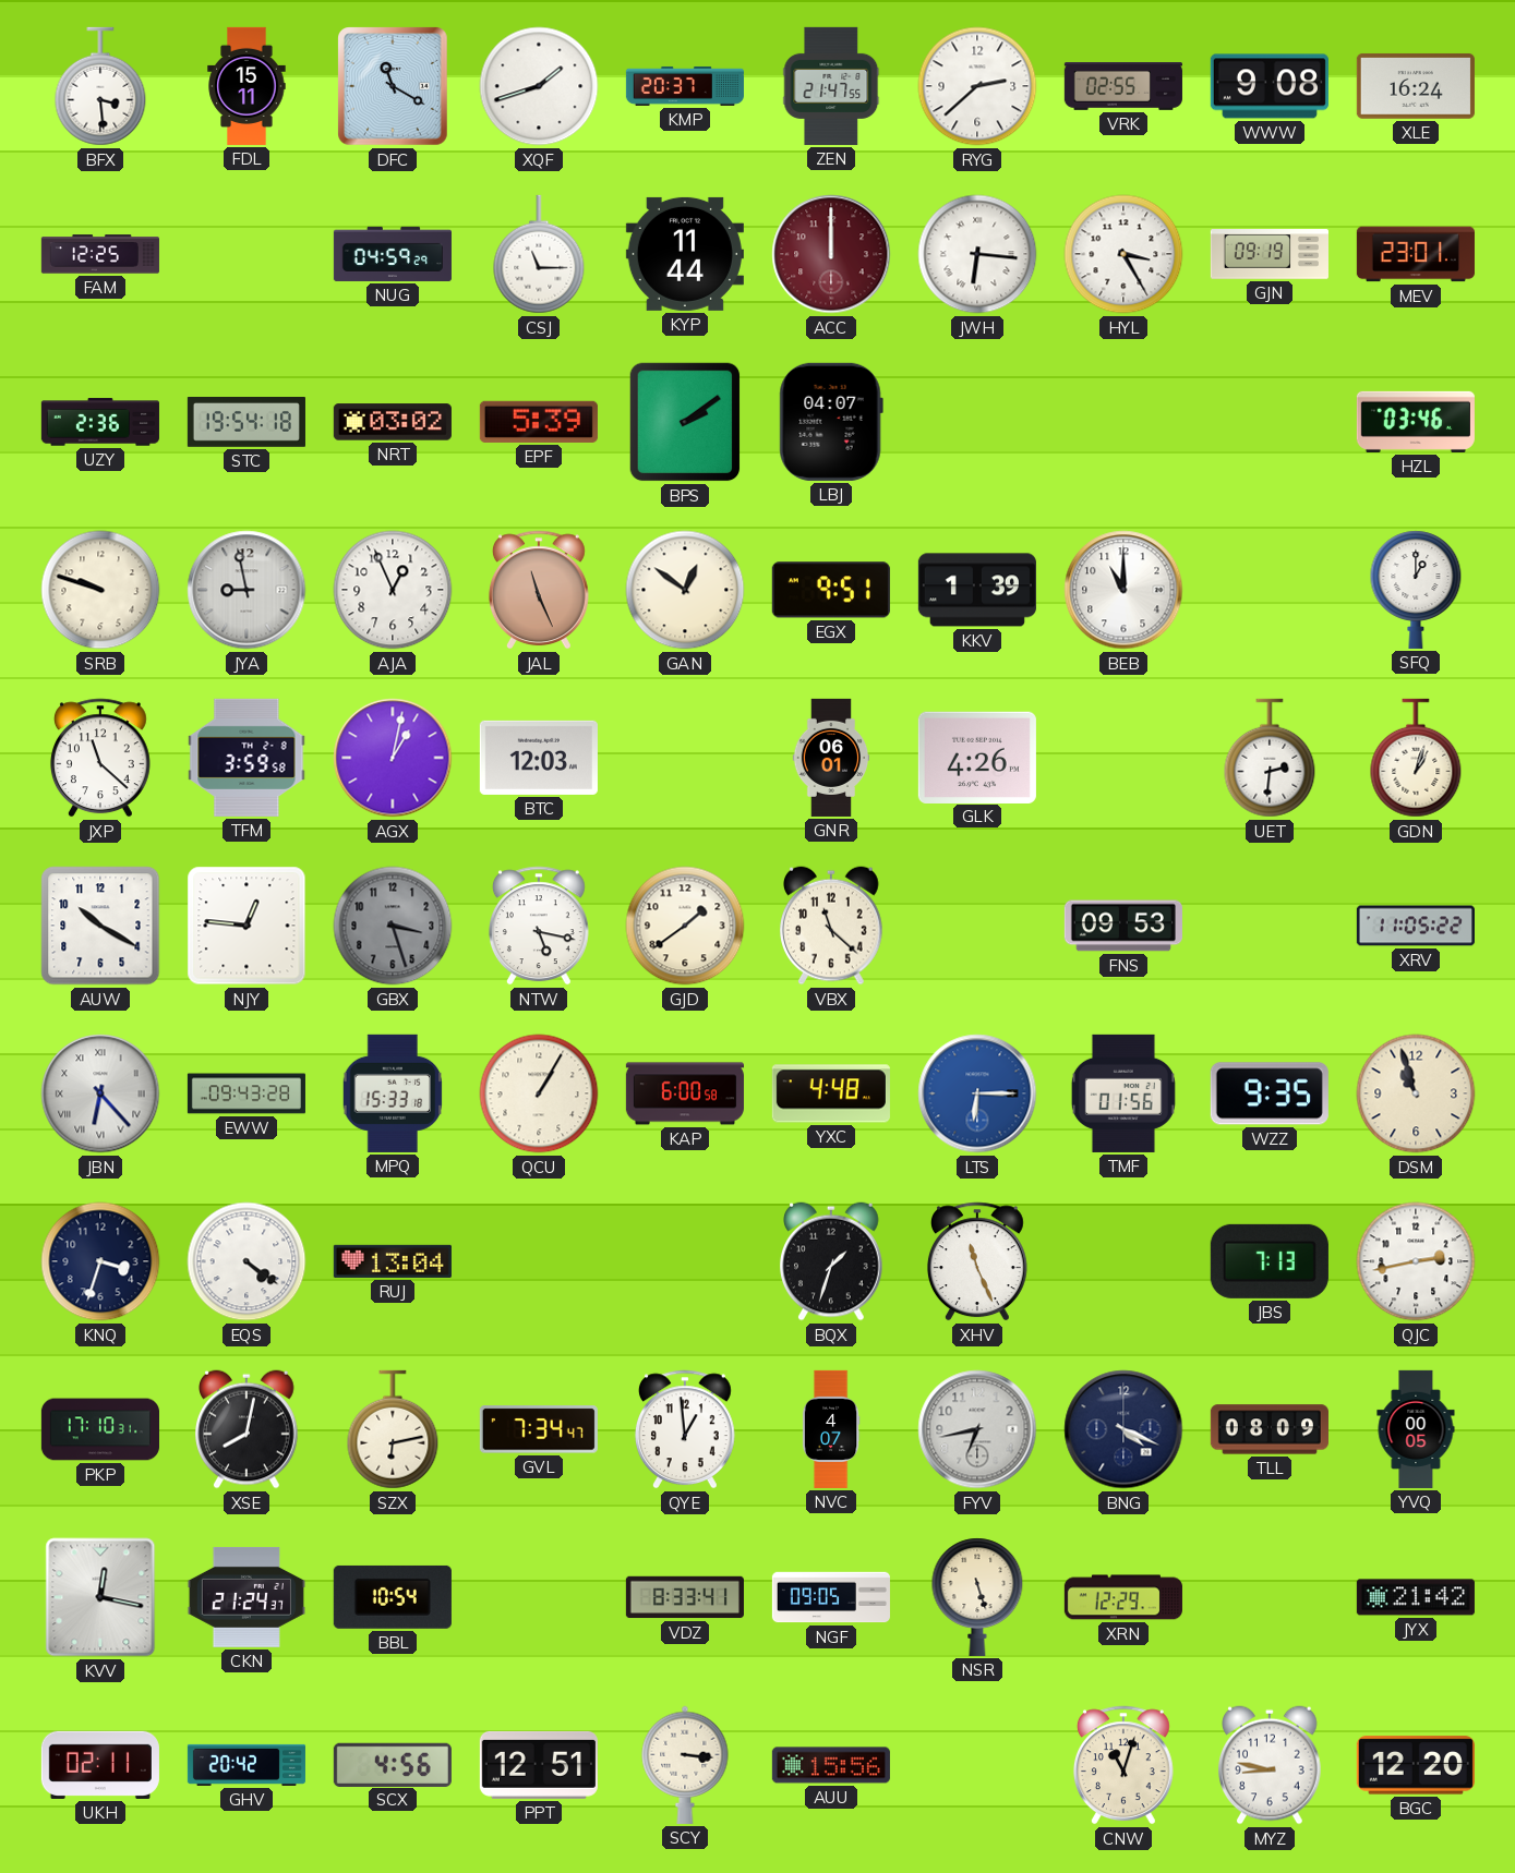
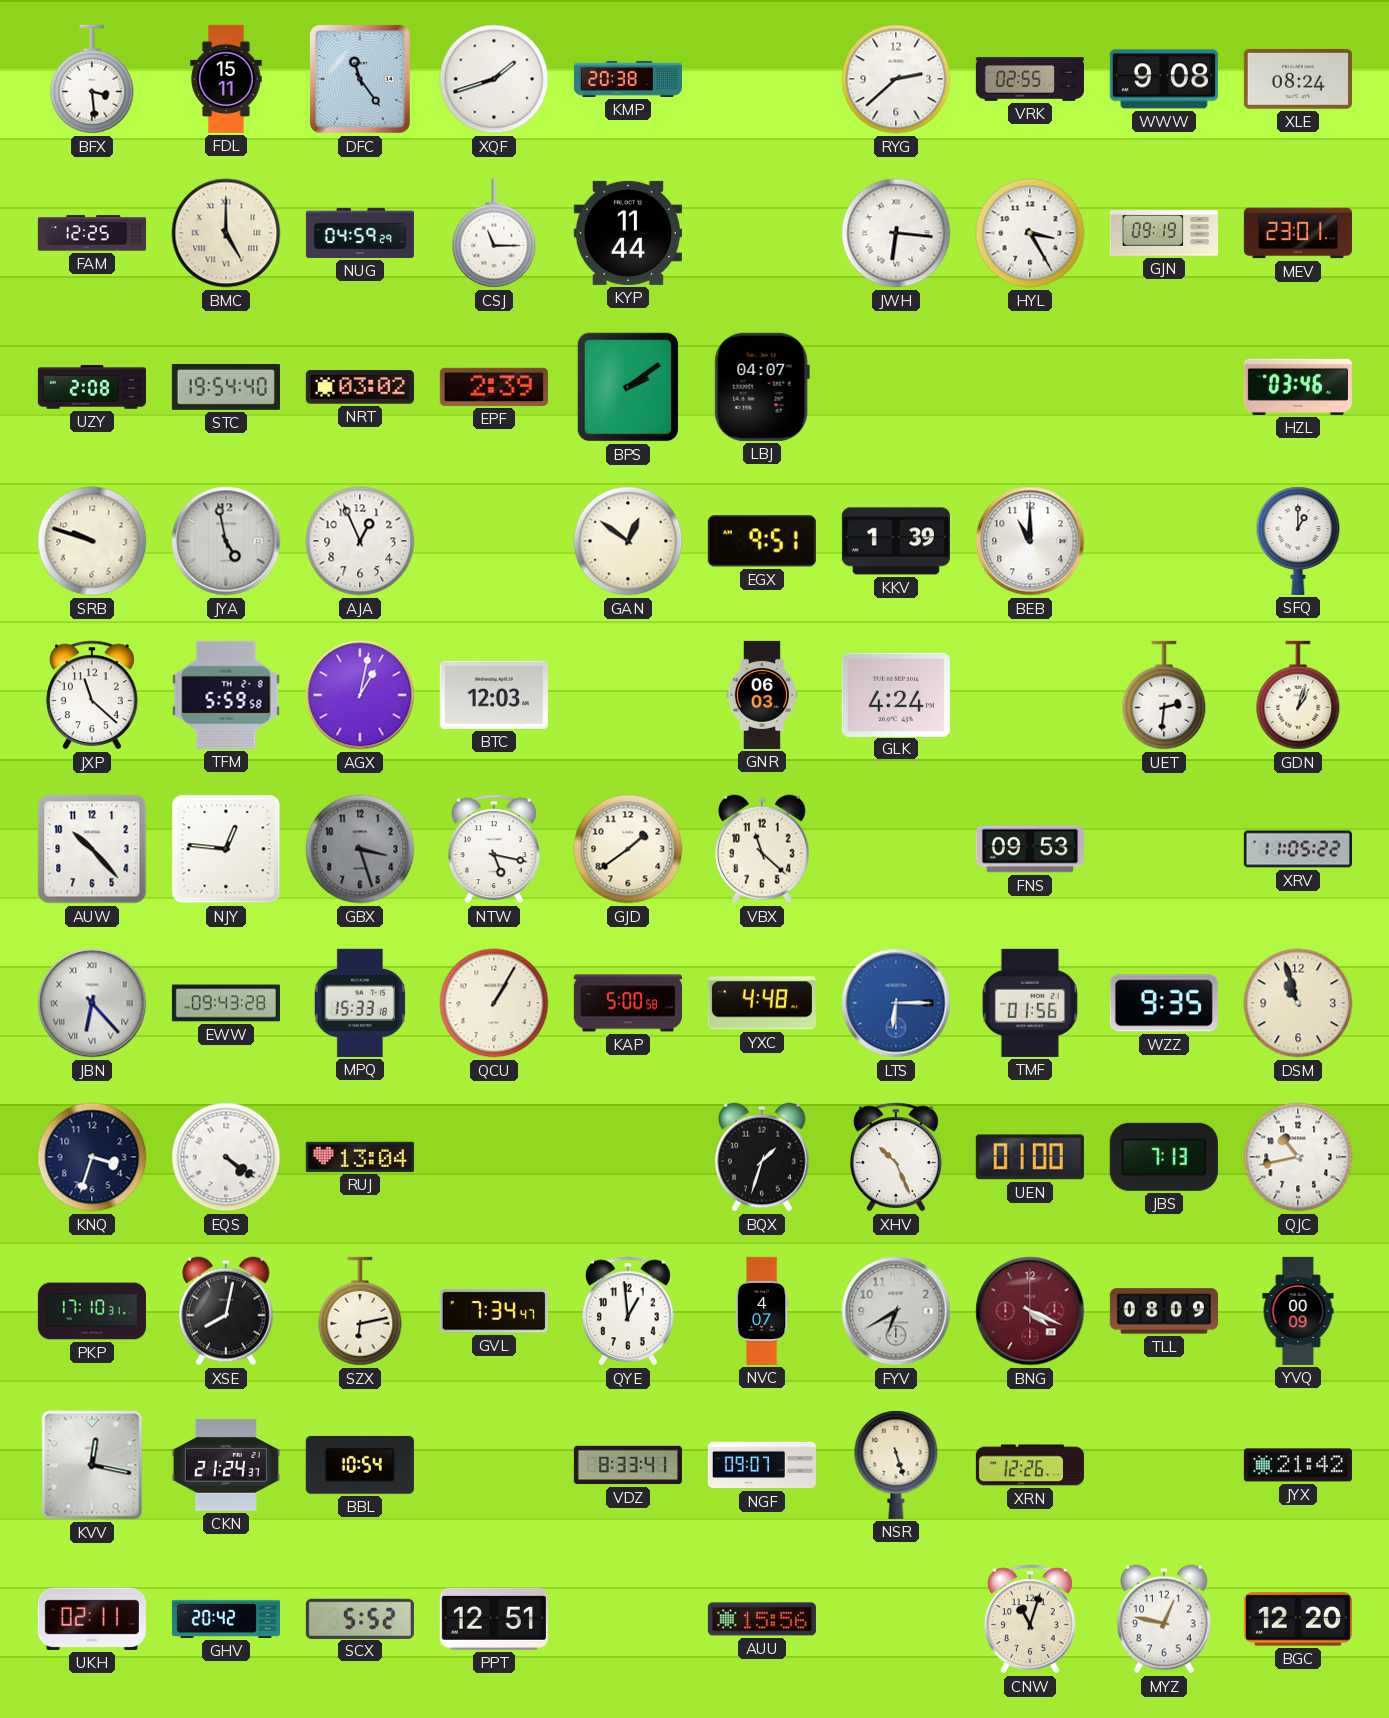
DFC: 11:20 -> 11:24
KMP: 20:37 -> 20:38
ZEN: 21:47 -> none
XLE: 16:24 -> 08:24
BMC: none -> 5:00
ACC: 12:00 -> none
UZY: 2:36 -> 2:08
STC: 19:54:18 -> 19:54:40
EPF: 5:39 -> 2:39
JYA: 8:58 -> 4:58
JAL: 11:26 -> none
TFM: 3:59 -> 5:59
GNR: 06:01 -> 06:03
GLK: 4:26 -> 4:24
AUW: 10:20 -> 10:23
KAP: 6:00 -> 5:00
XHV: 11:26 -> 10:26
UEN: none -> 01:00
QJC: 2:43 -> 10:43
FYV: 6:43 -> 6:40
BNG dial: navy -> burgundy
YVQ: 00:05 -> 00:09
NGF: 09:05 -> 09:07
XRN: 12:29 -> 12:26
SCX: 4:56 -> 5:52
SCY: 3:16 -> none
MYZ: 8:47 -> 12:47
